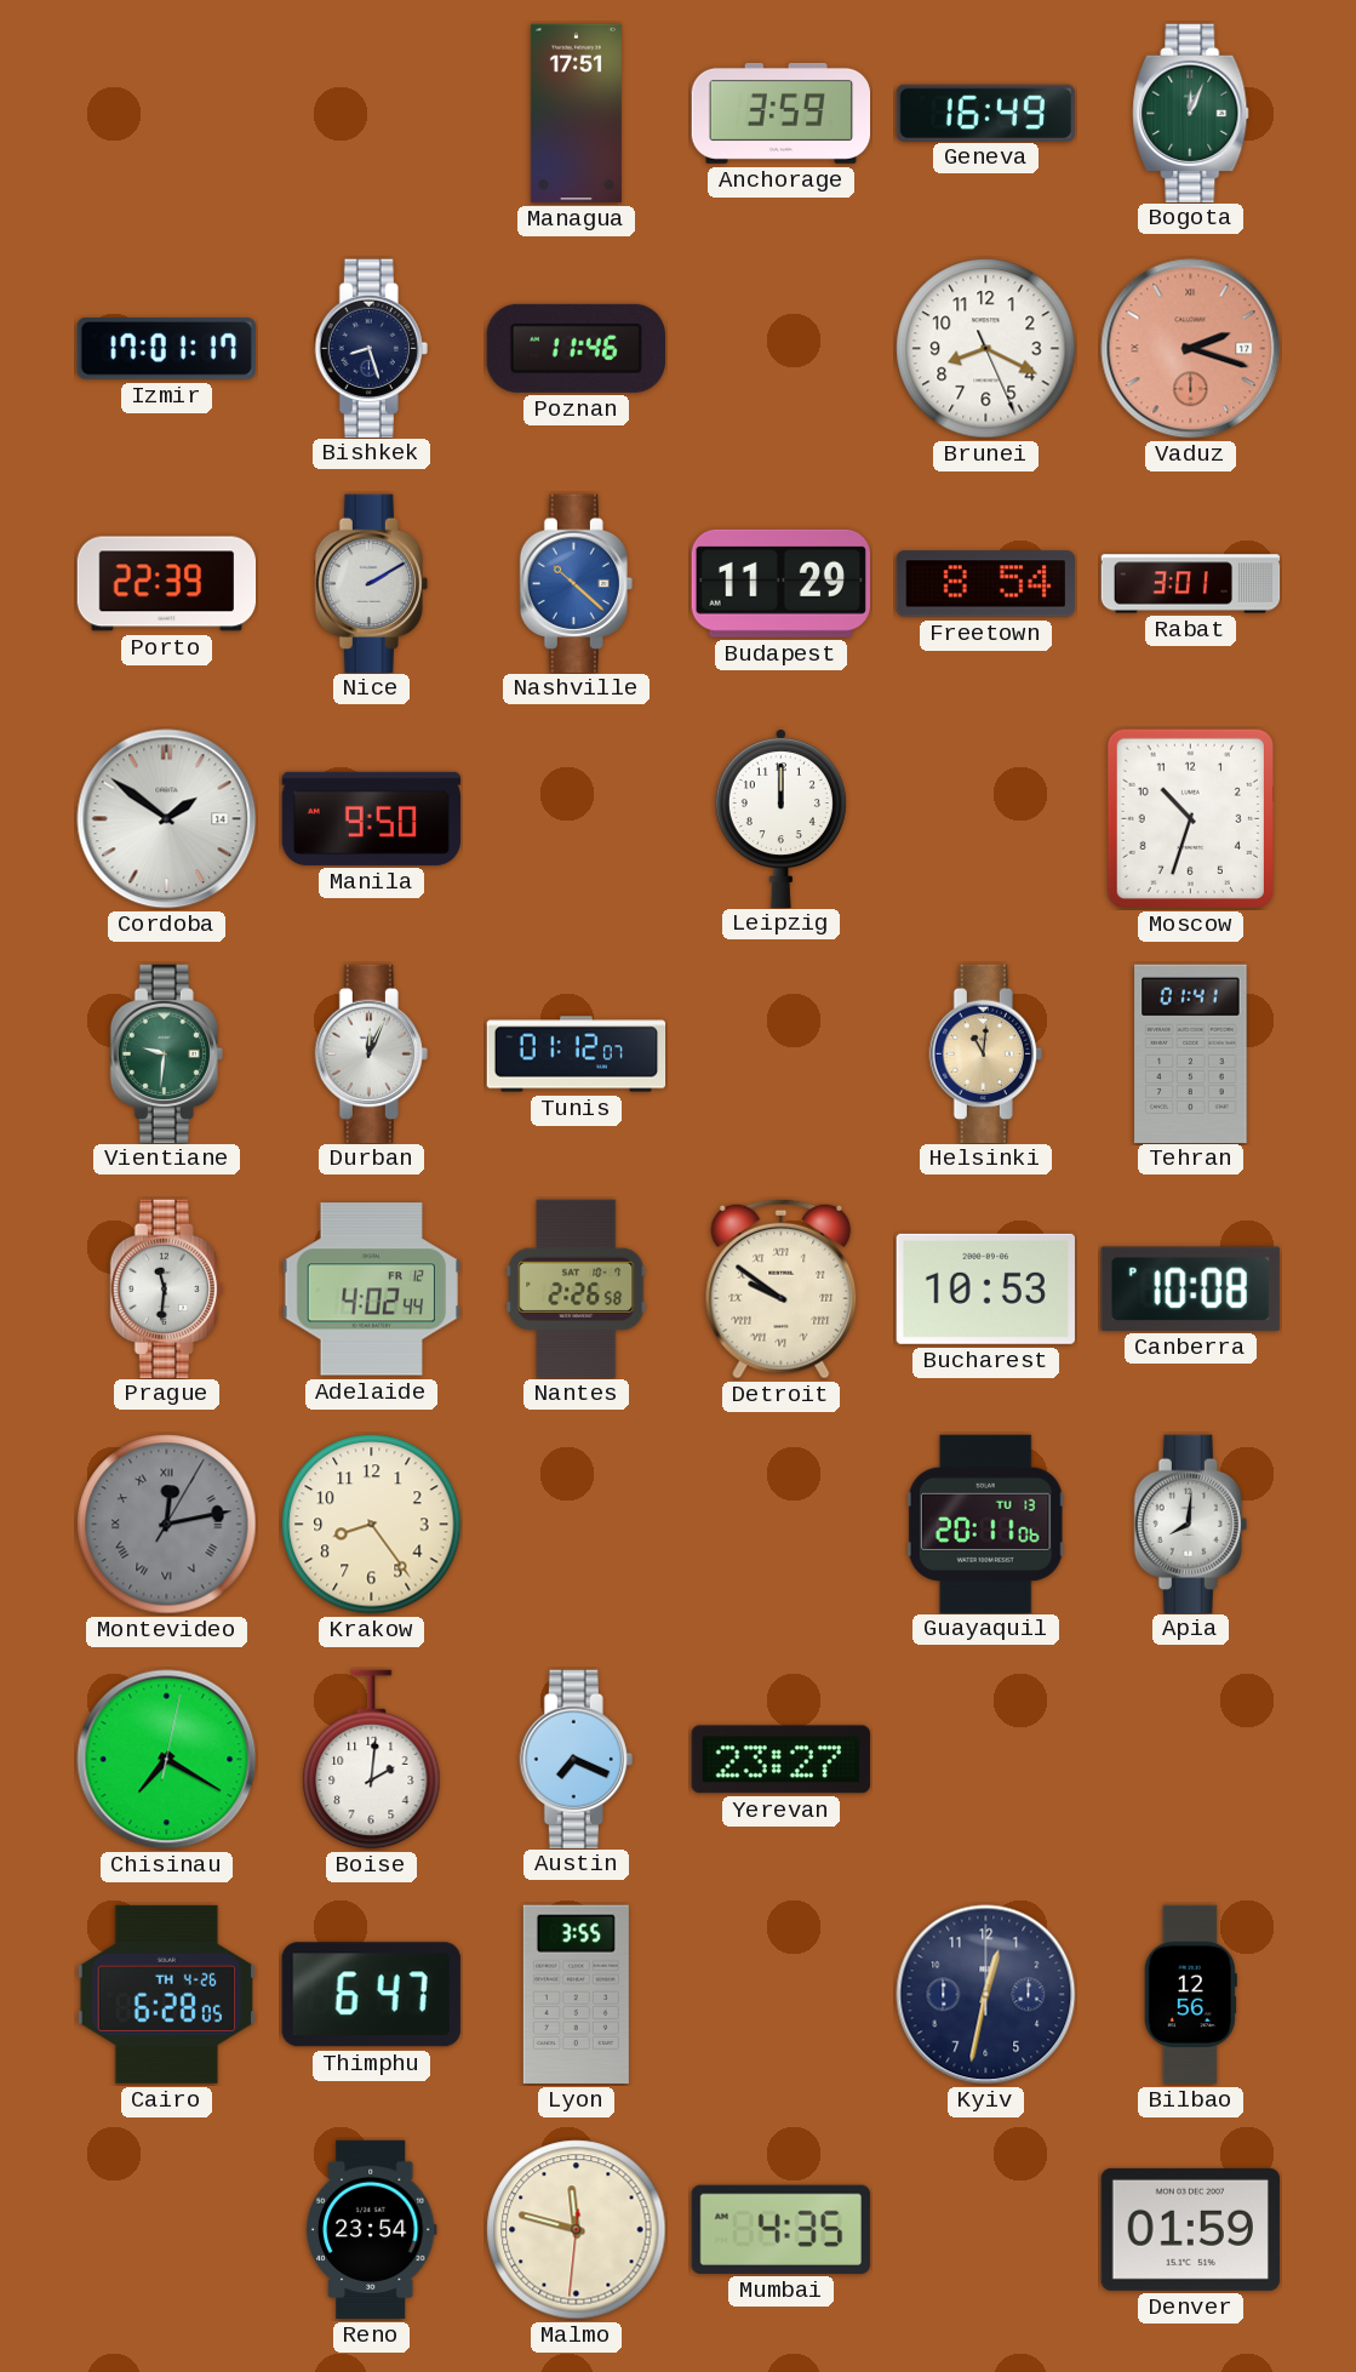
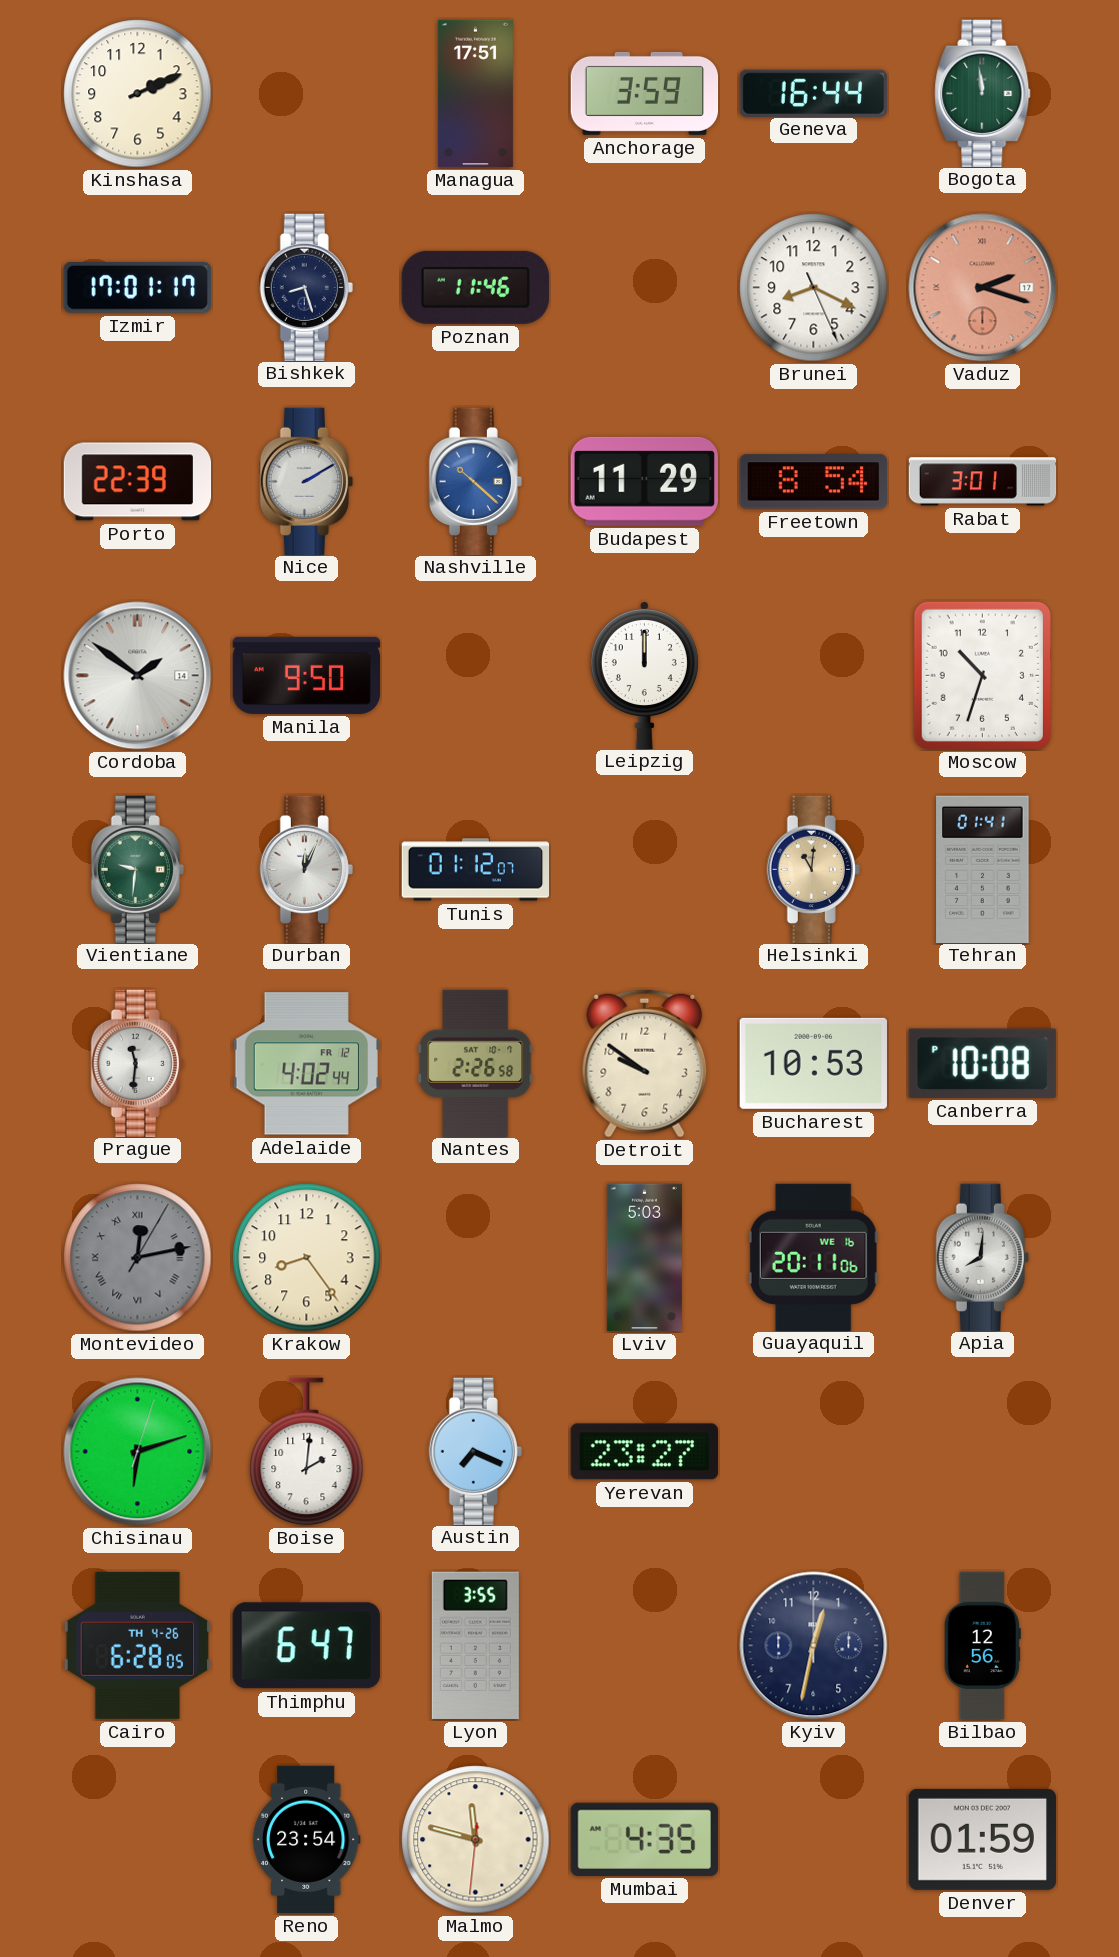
Kinshasa: none -> 2:11
Geneva: 16:49 -> 16:44
Bogota: 12:04 -> 11:59
Detroit numerals: Roman -> Arabic
Lviv: none -> 5:03
Guayaquil date: TU 13 -> WE 16
Chisinau: 7:20 -> 6:12
